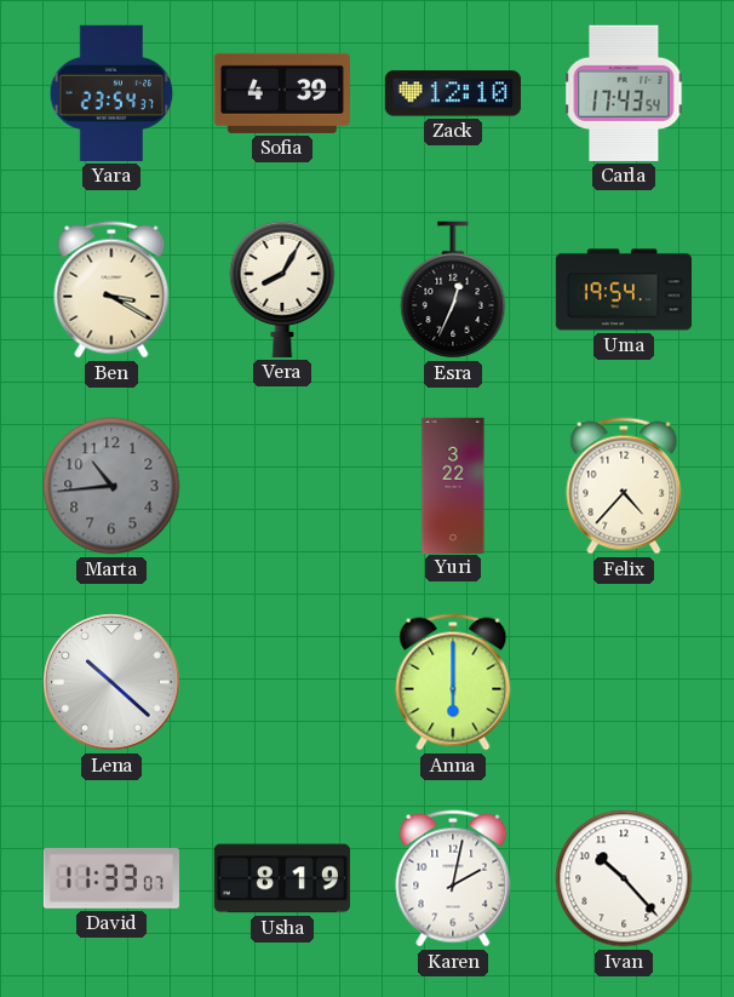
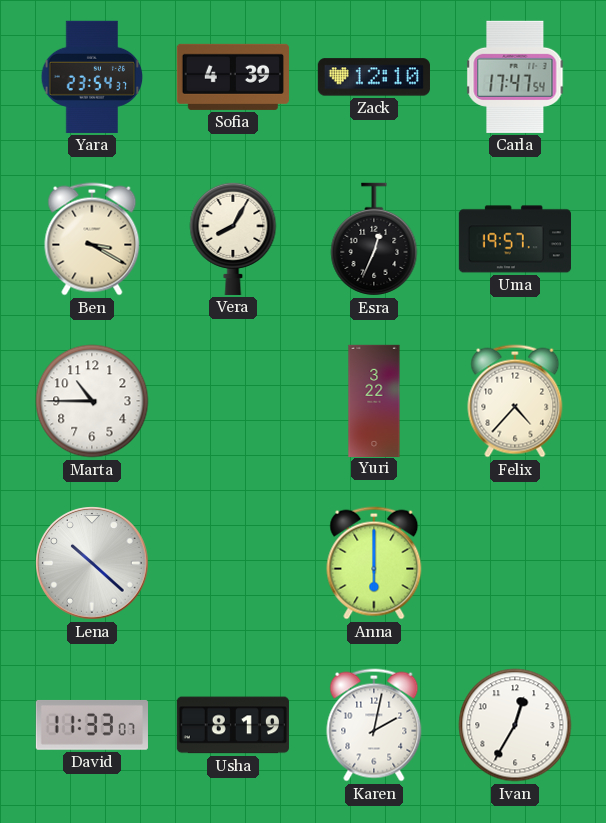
Carla: 17:43 -> 17:47
Uma: 19:54 -> 19:57
Marta: 10:44 -> 10:45
Marta dial: grey -> white
Ivan: 10:23 -> 12:35
